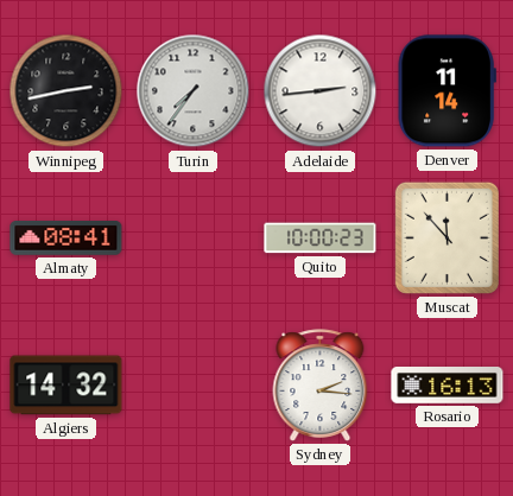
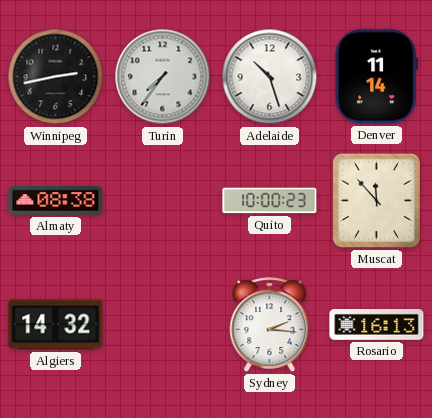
Adelaide: 2:44 -> 10:27
Almaty: 08:41 -> 08:38
